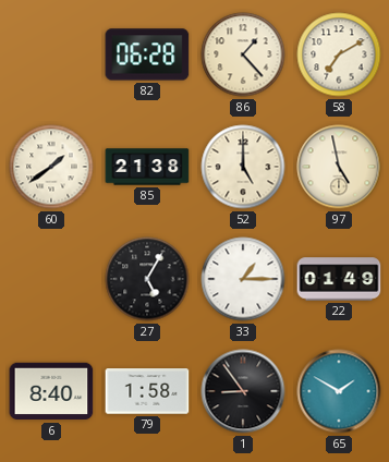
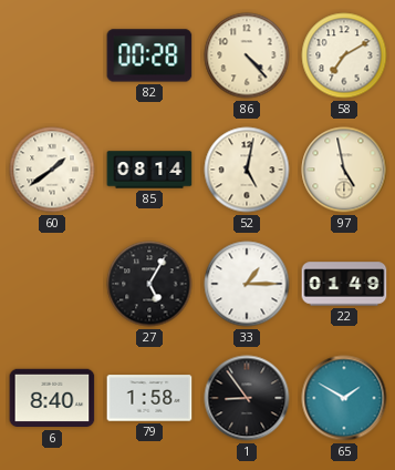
82: 06:28 -> 00:28
86: 1:23 -> 4:23
85: 21:38 -> 08:14
52: 5:00 -> 5:02
